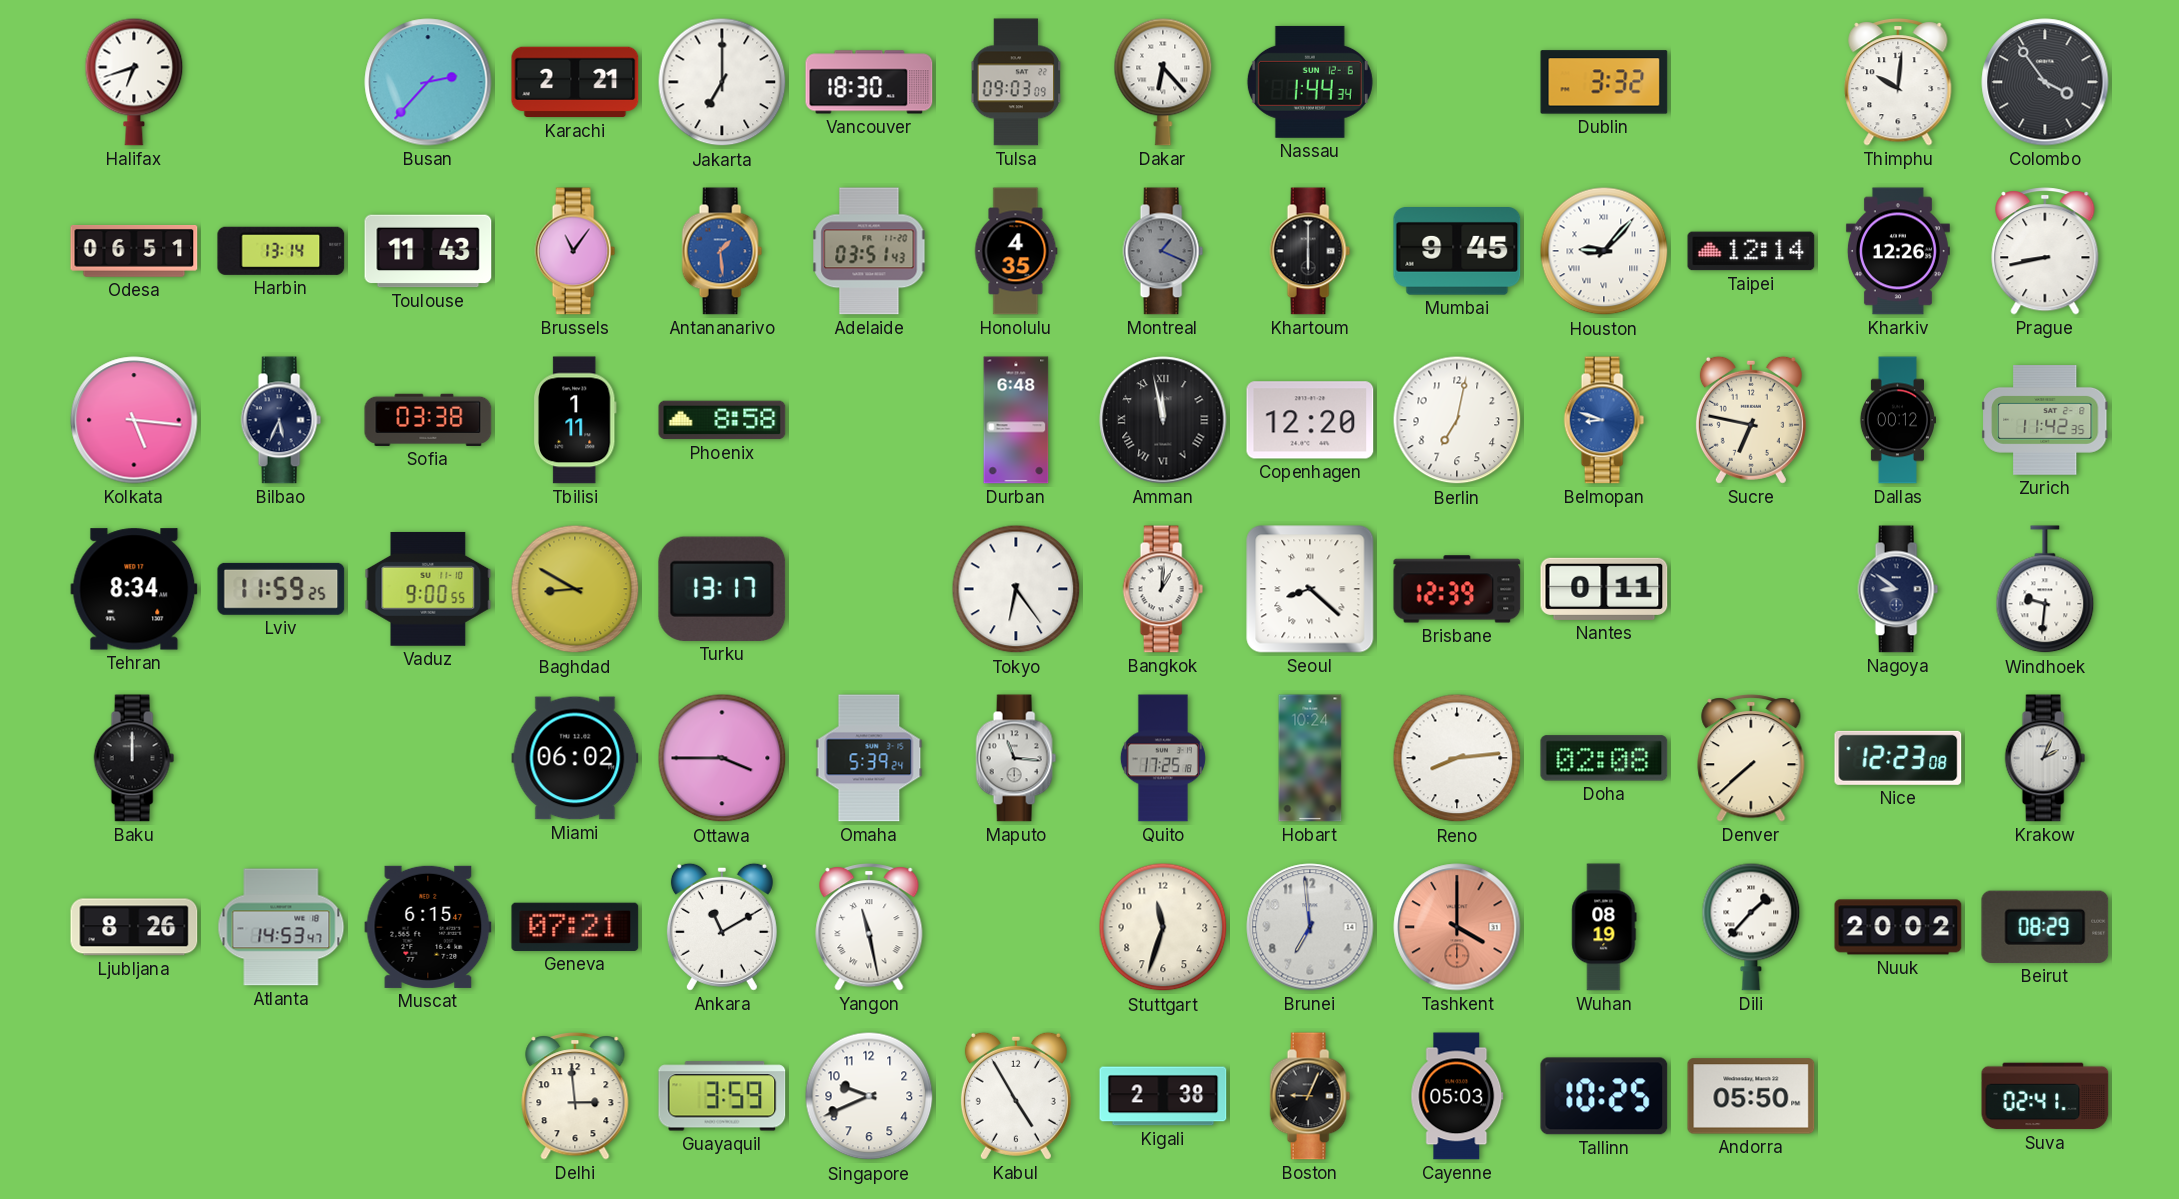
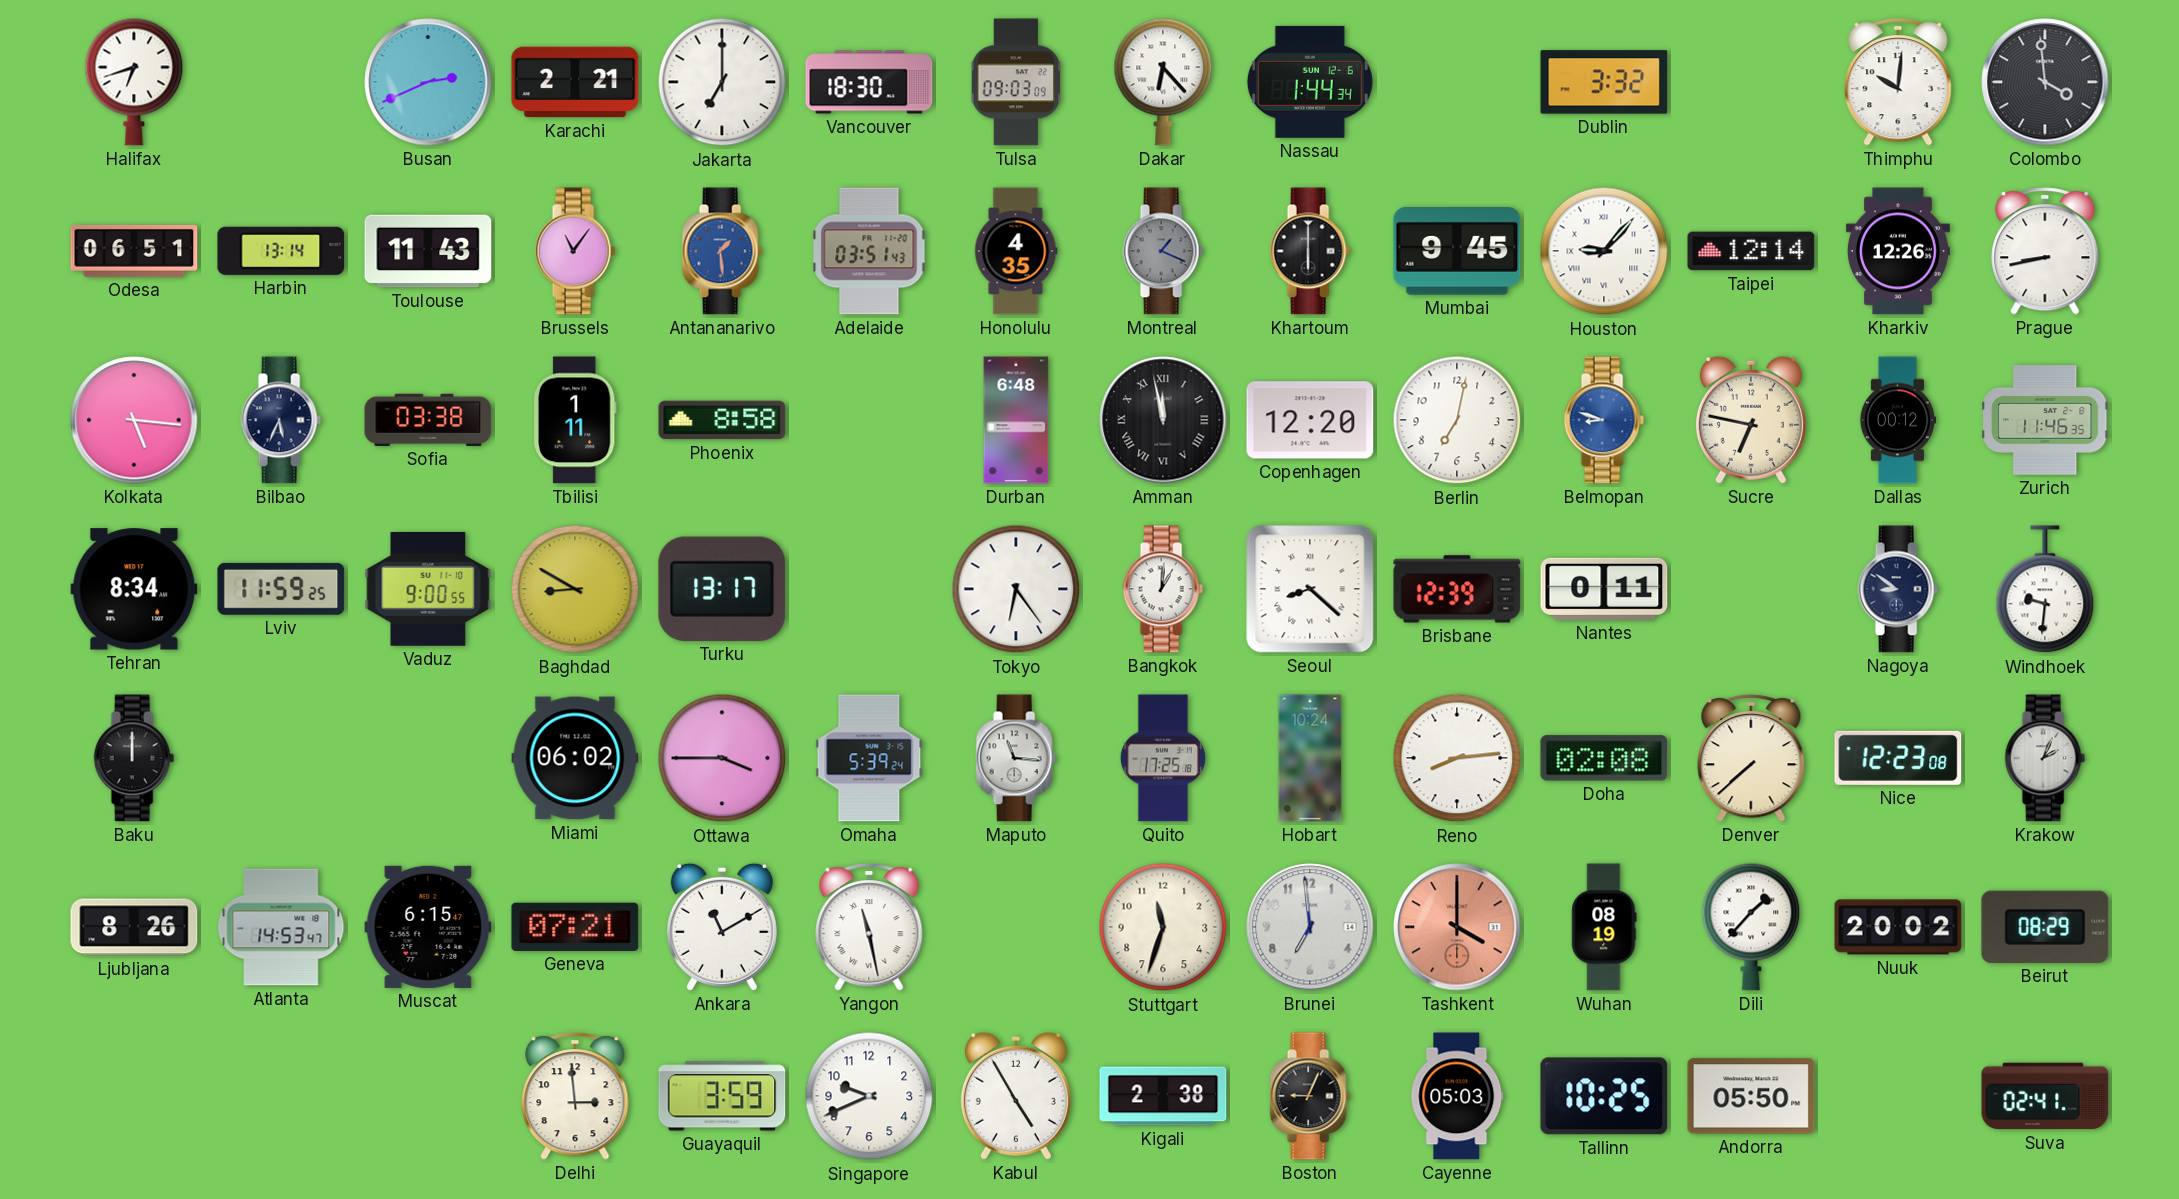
Busan: 2:37 -> 2:41
Colombo: 3:54 -> 3:59
Zurich: 11:42 -> 11:46
